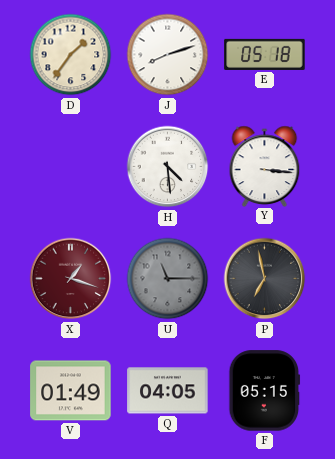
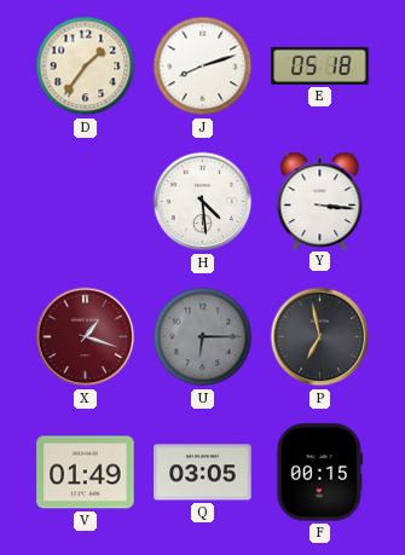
U: 11:15 -> 6:15
Q: 04:05 -> 03:05
F: 05:15 -> 00:15
